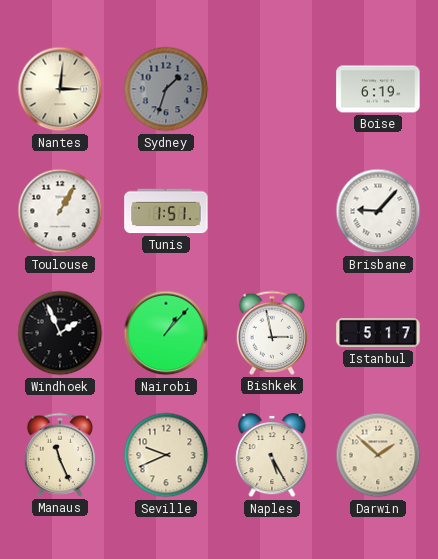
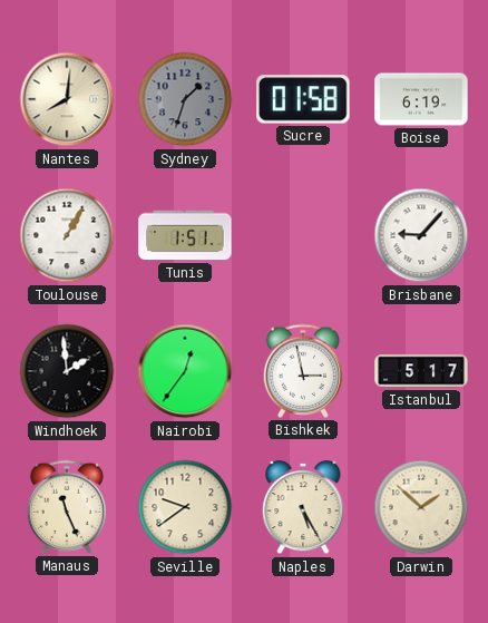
Nantes: 3:01 -> 8:01
Sucre: none -> 01:58
Windhoek: 1:56 -> 1:59
Nairobi: 1:07 -> 12:36
Seville: 9:41 -> 9:39
